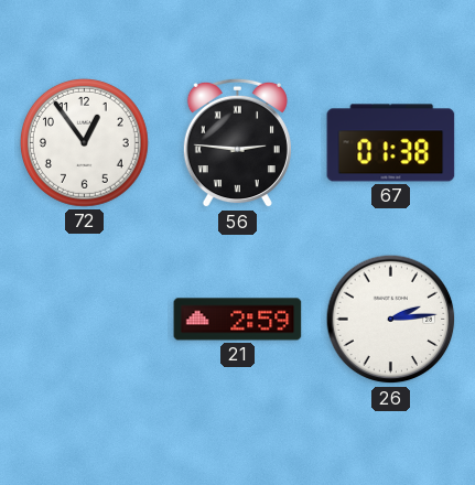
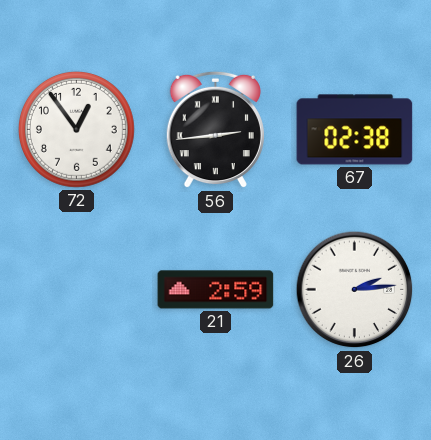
56: 2:46 -> 2:44
67: 01:38 -> 02:38
